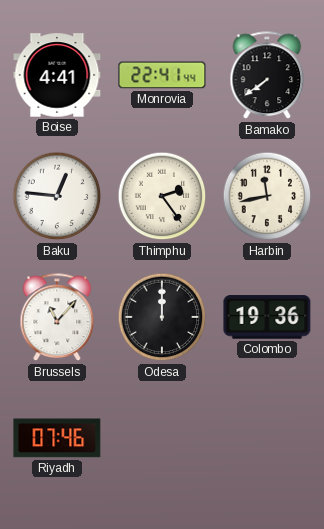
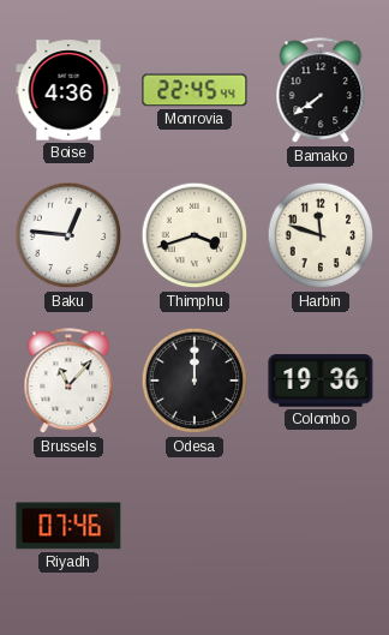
Boise: 4:41 -> 4:36
Monrovia: 22:41 -> 22:45
Thimphu: 2:24 -> 3:42
Harbin: 11:43 -> 11:48
